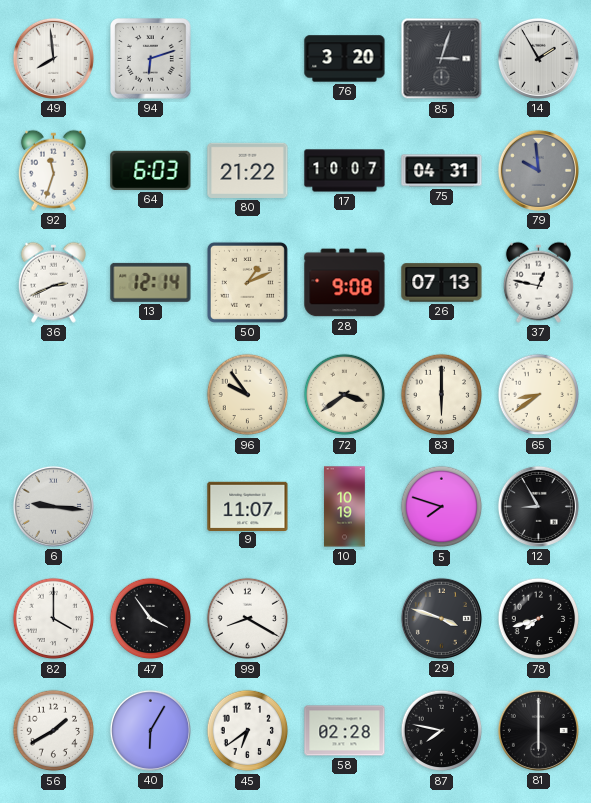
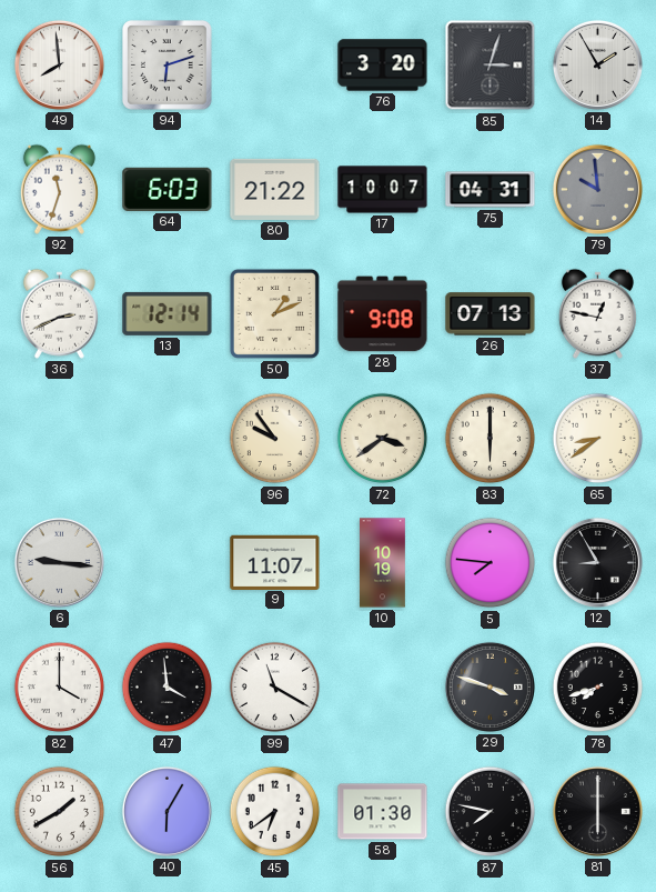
5: 7:48 -> 7:46
47: 3:54 -> 3:59
99: 8:20 -> 11:20
58: 02:28 -> 01:30
